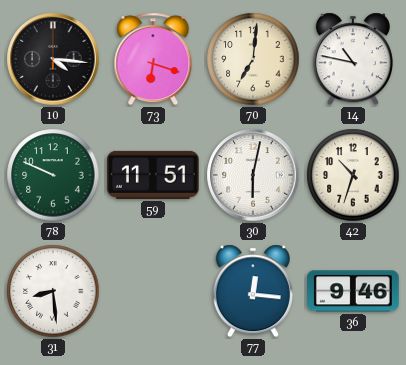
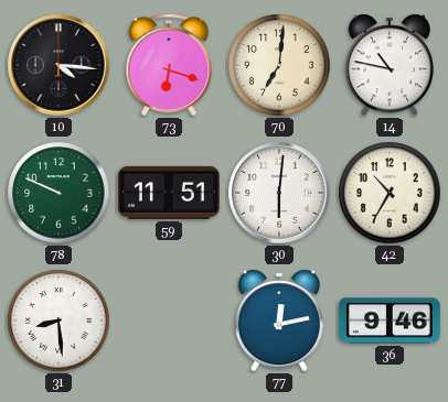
30: 6:02 -> 6:01
42: 10:33 -> 10:35
77: 12:16 -> 12:13
